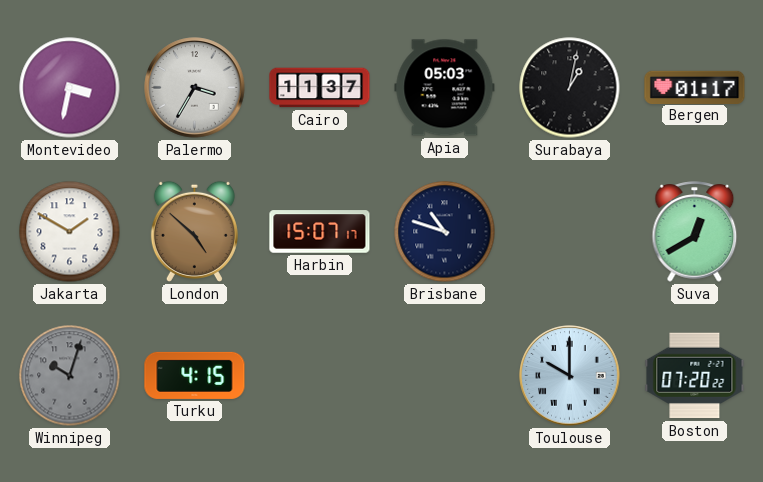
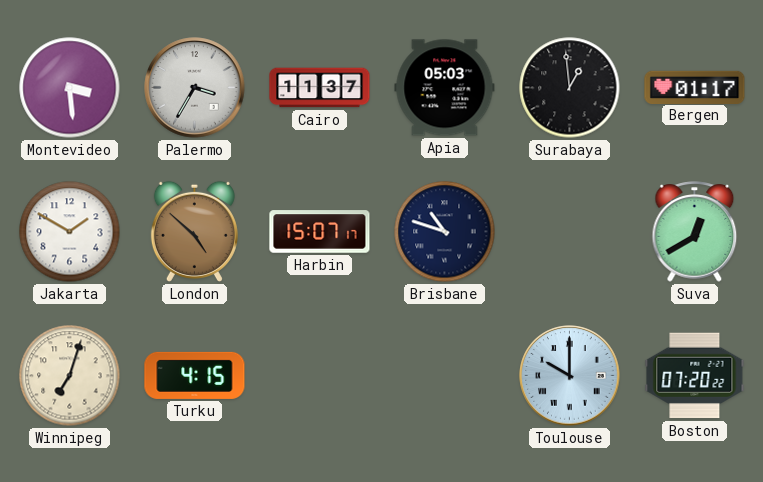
Montevideo: 3:32 -> 3:29
Surabaya: 1:02 -> 12:59
Winnipeg: 10:03 -> 7:03
Winnipeg dial: grey -> cream
